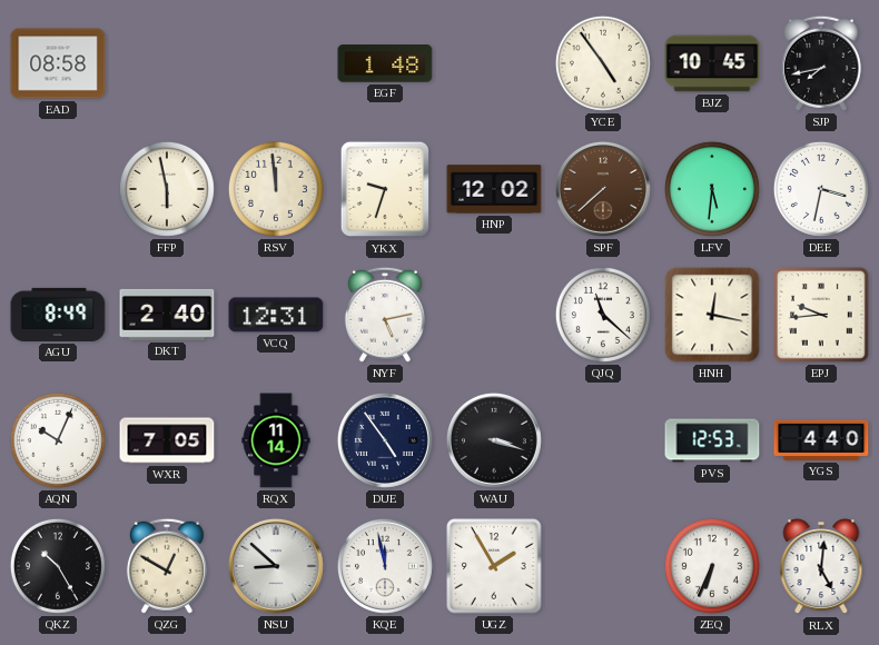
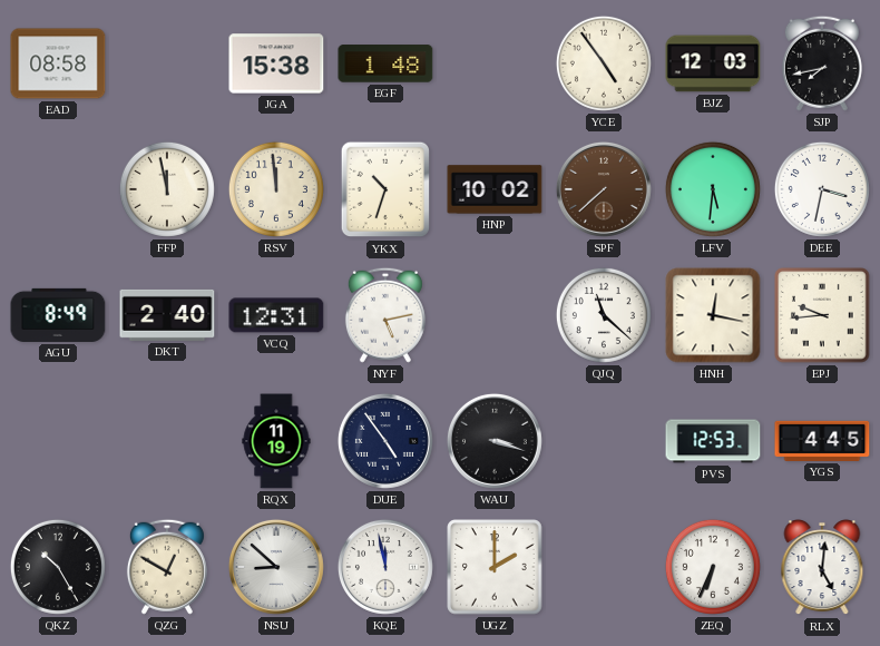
JGA: none -> 15:38
BJZ: 10:45 -> 12:03
FFP: 5:58 -> 11:58
YKX: 9:33 -> 10:33
HNP: 12:02 -> 10:02
AQN: 10:04 -> none
WXR: 7:05 -> none
RQX: 11:14 -> 11:19
YGS: 4:40 -> 4:45
UGZ: 1:55 -> 2:00
